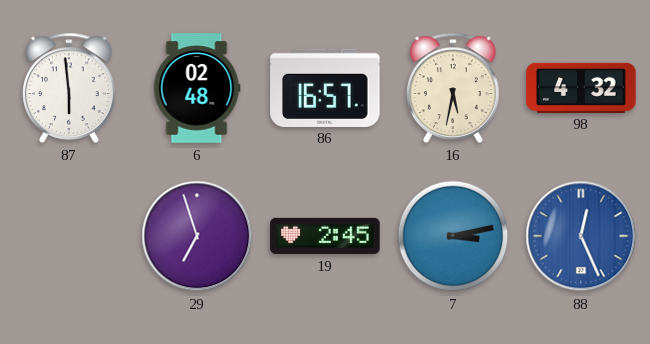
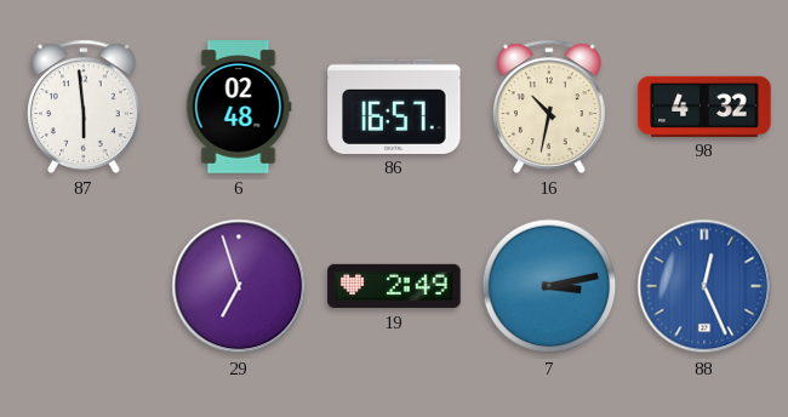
16: 5:32 -> 10:32
19: 2:45 -> 2:49
